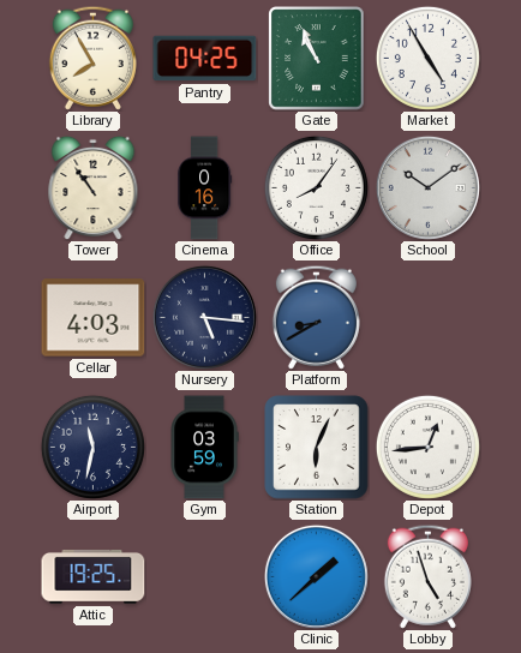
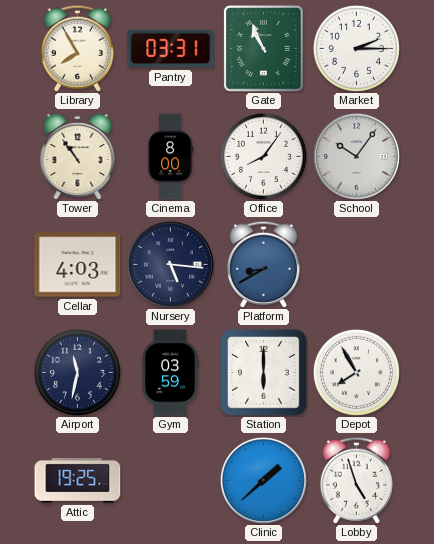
Pantry: 04:25 -> 03:31
Market: 4:55 -> 2:15
Cinema: 0:16 -> 8:00
School: 10:09 -> 10:06
Station: 6:04 -> 6:00
Depot: 12:44 -> 7:55
